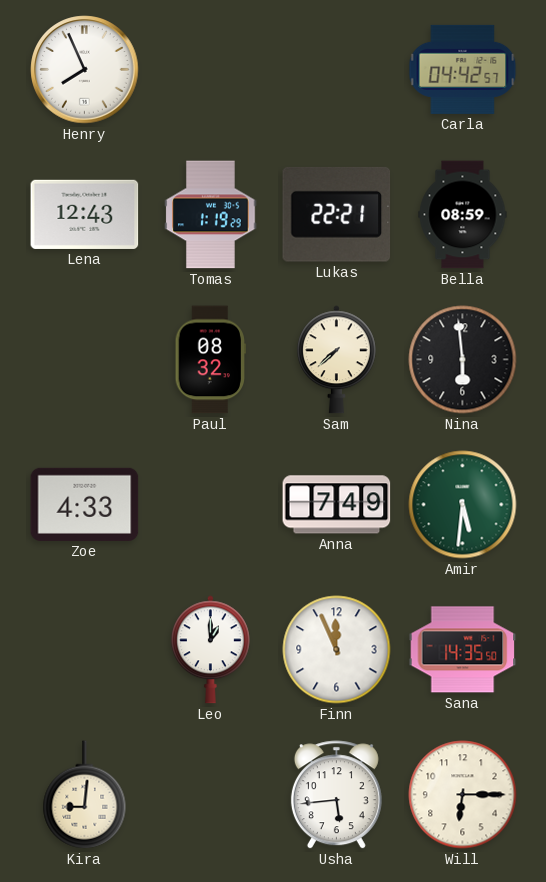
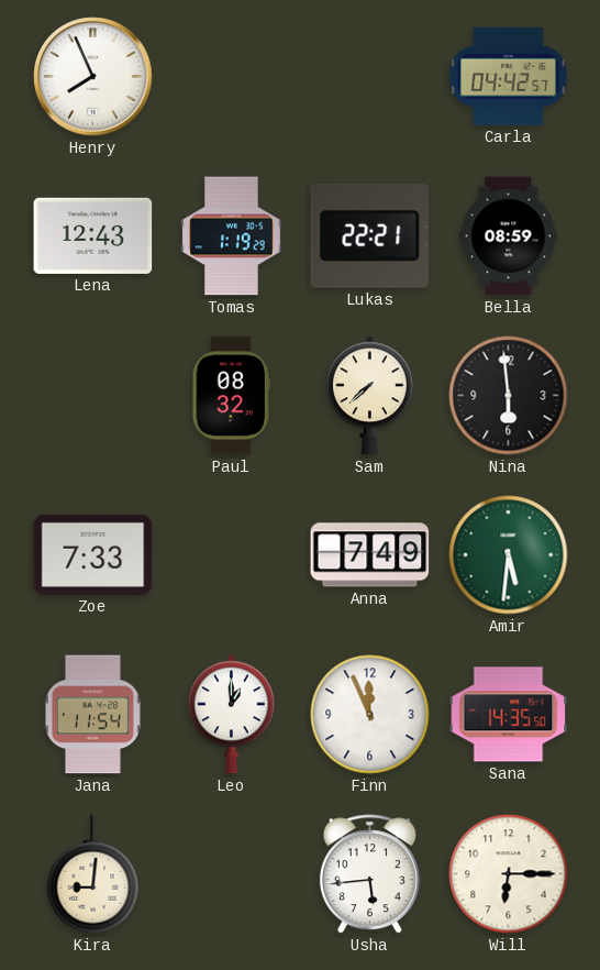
Zoe: 4:33 -> 7:33
Jana: none -> 11:54
